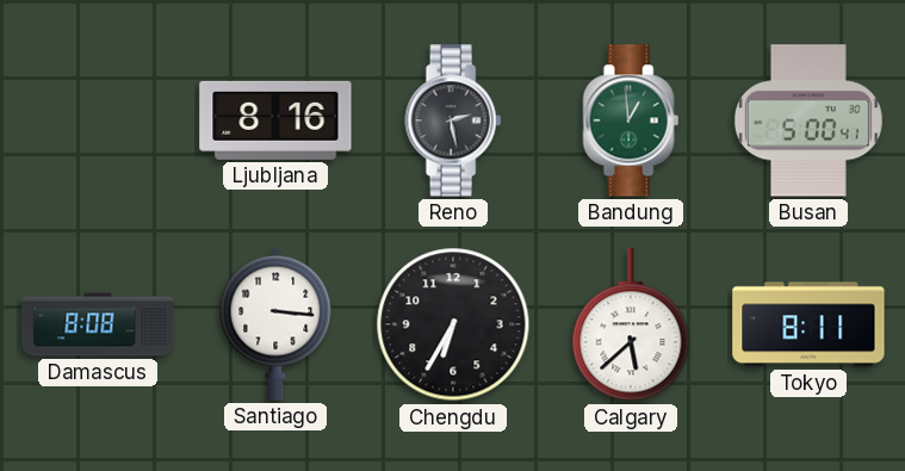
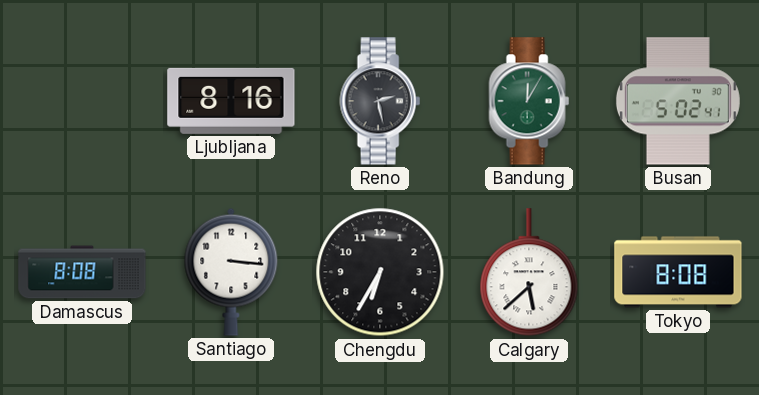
Bandung: 12:59 -> 12:05
Busan: 5:00 -> 5:02
Tokyo: 8:11 -> 8:08
